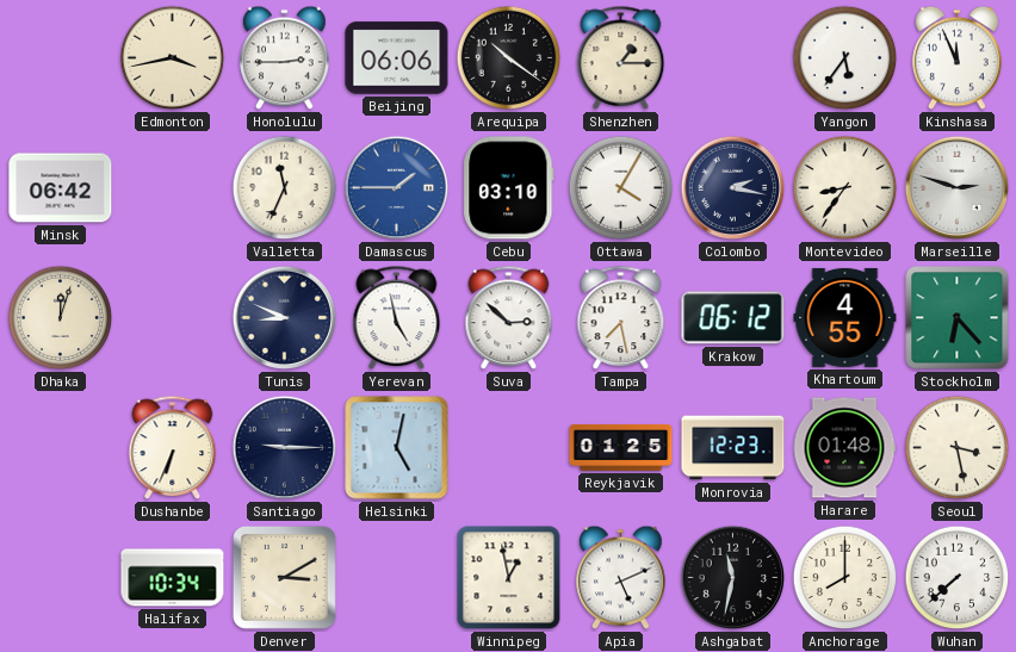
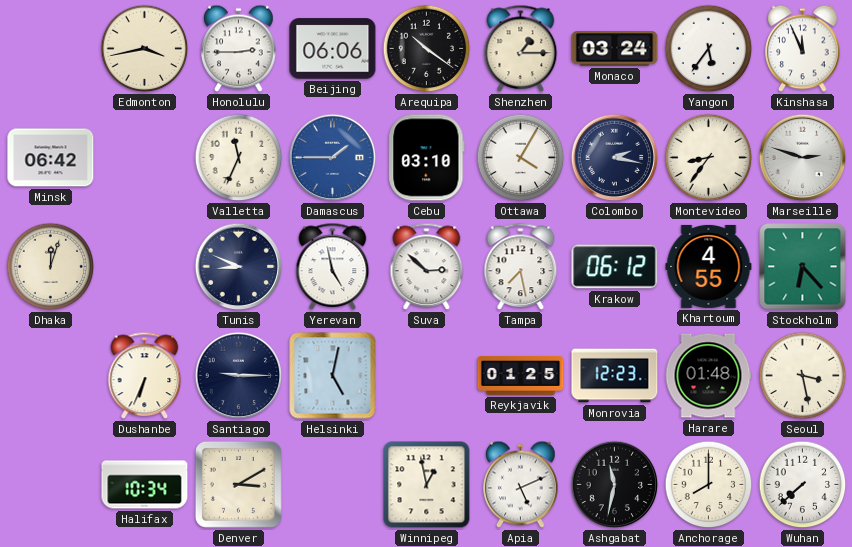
Monaco: none -> 03:24
